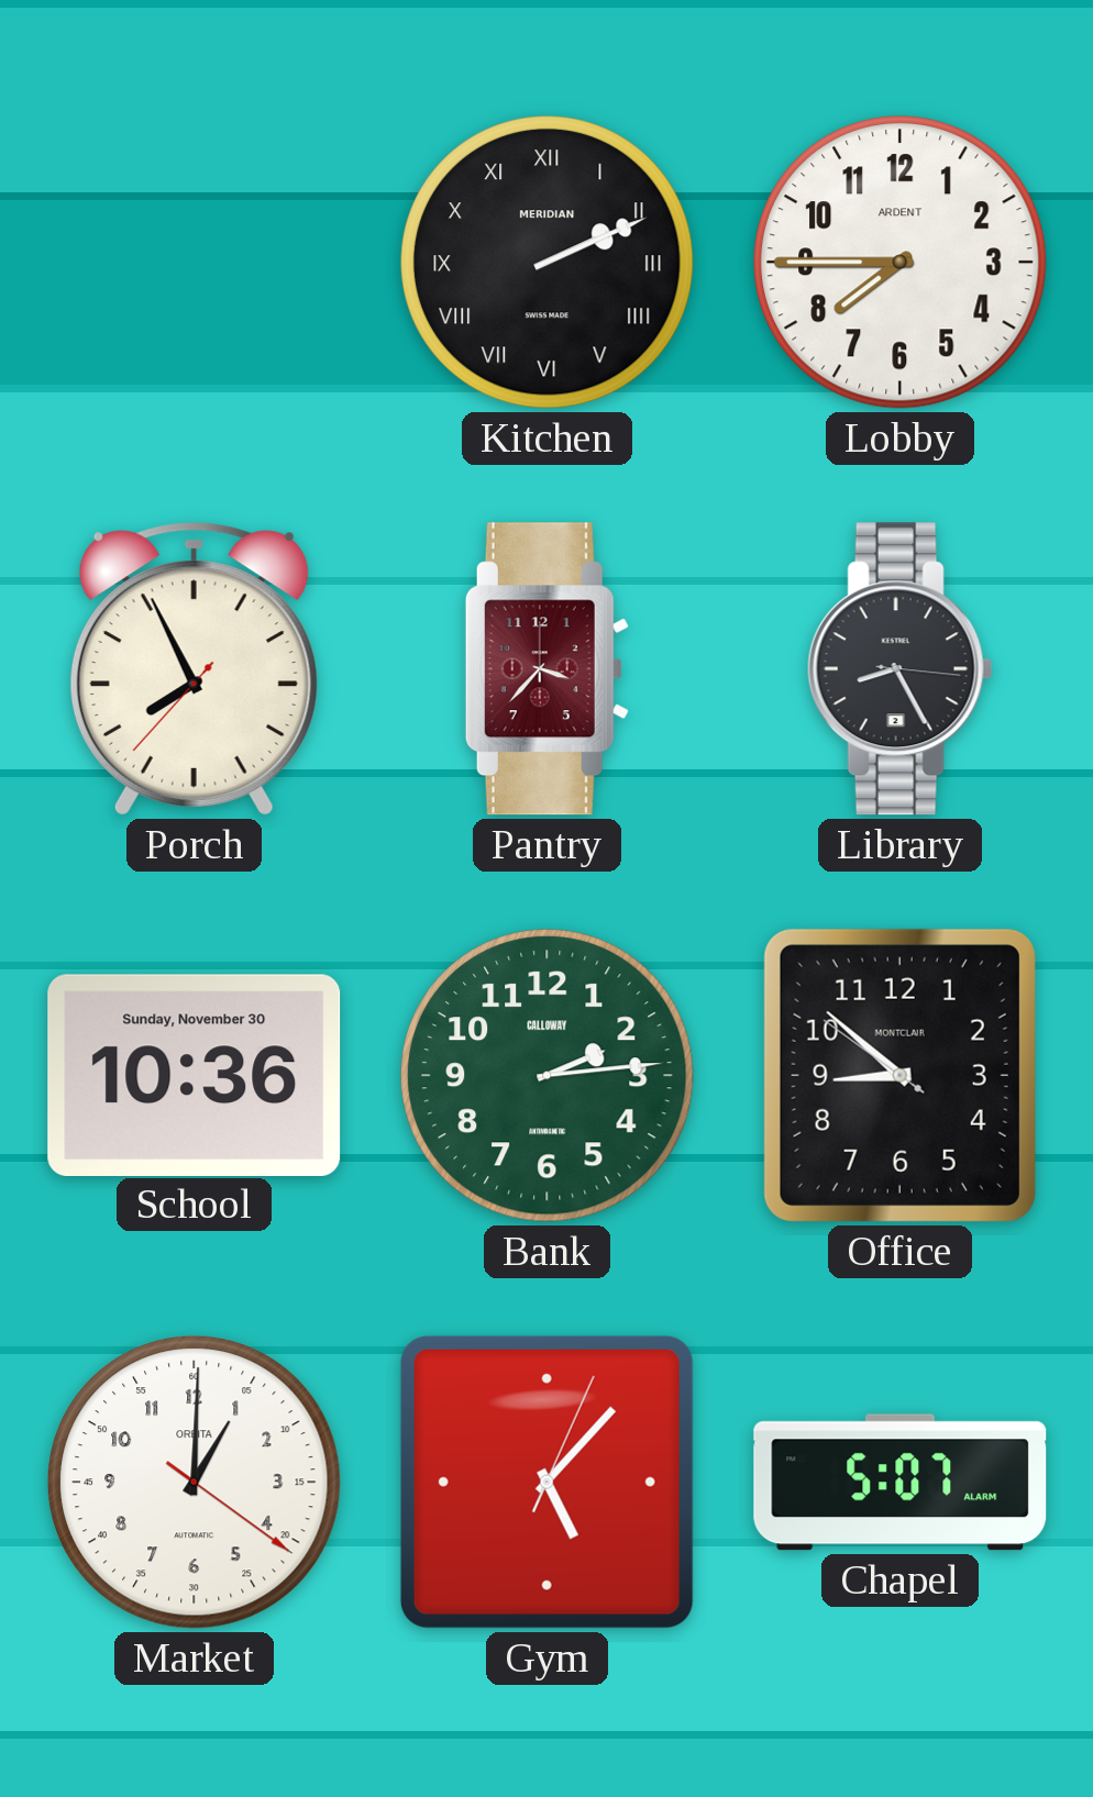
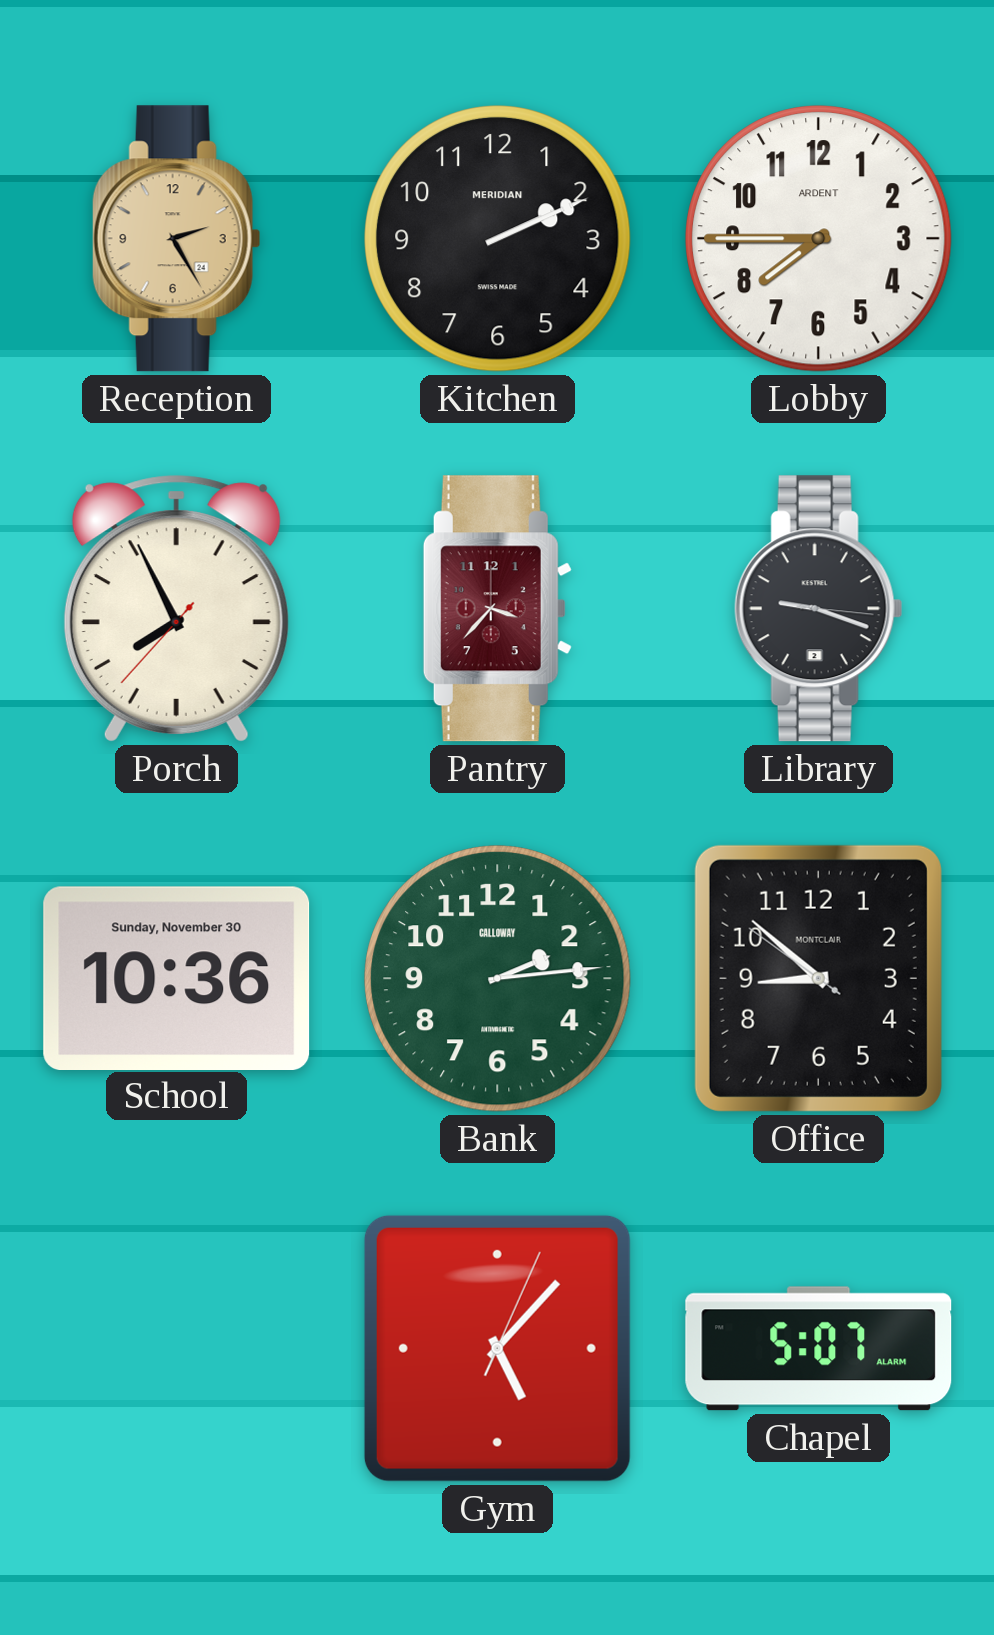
Reception: none -> 2:25
Kitchen numerals: Roman -> Arabic
Library: 8:25 -> 9:18
Market: 1:00 -> none
